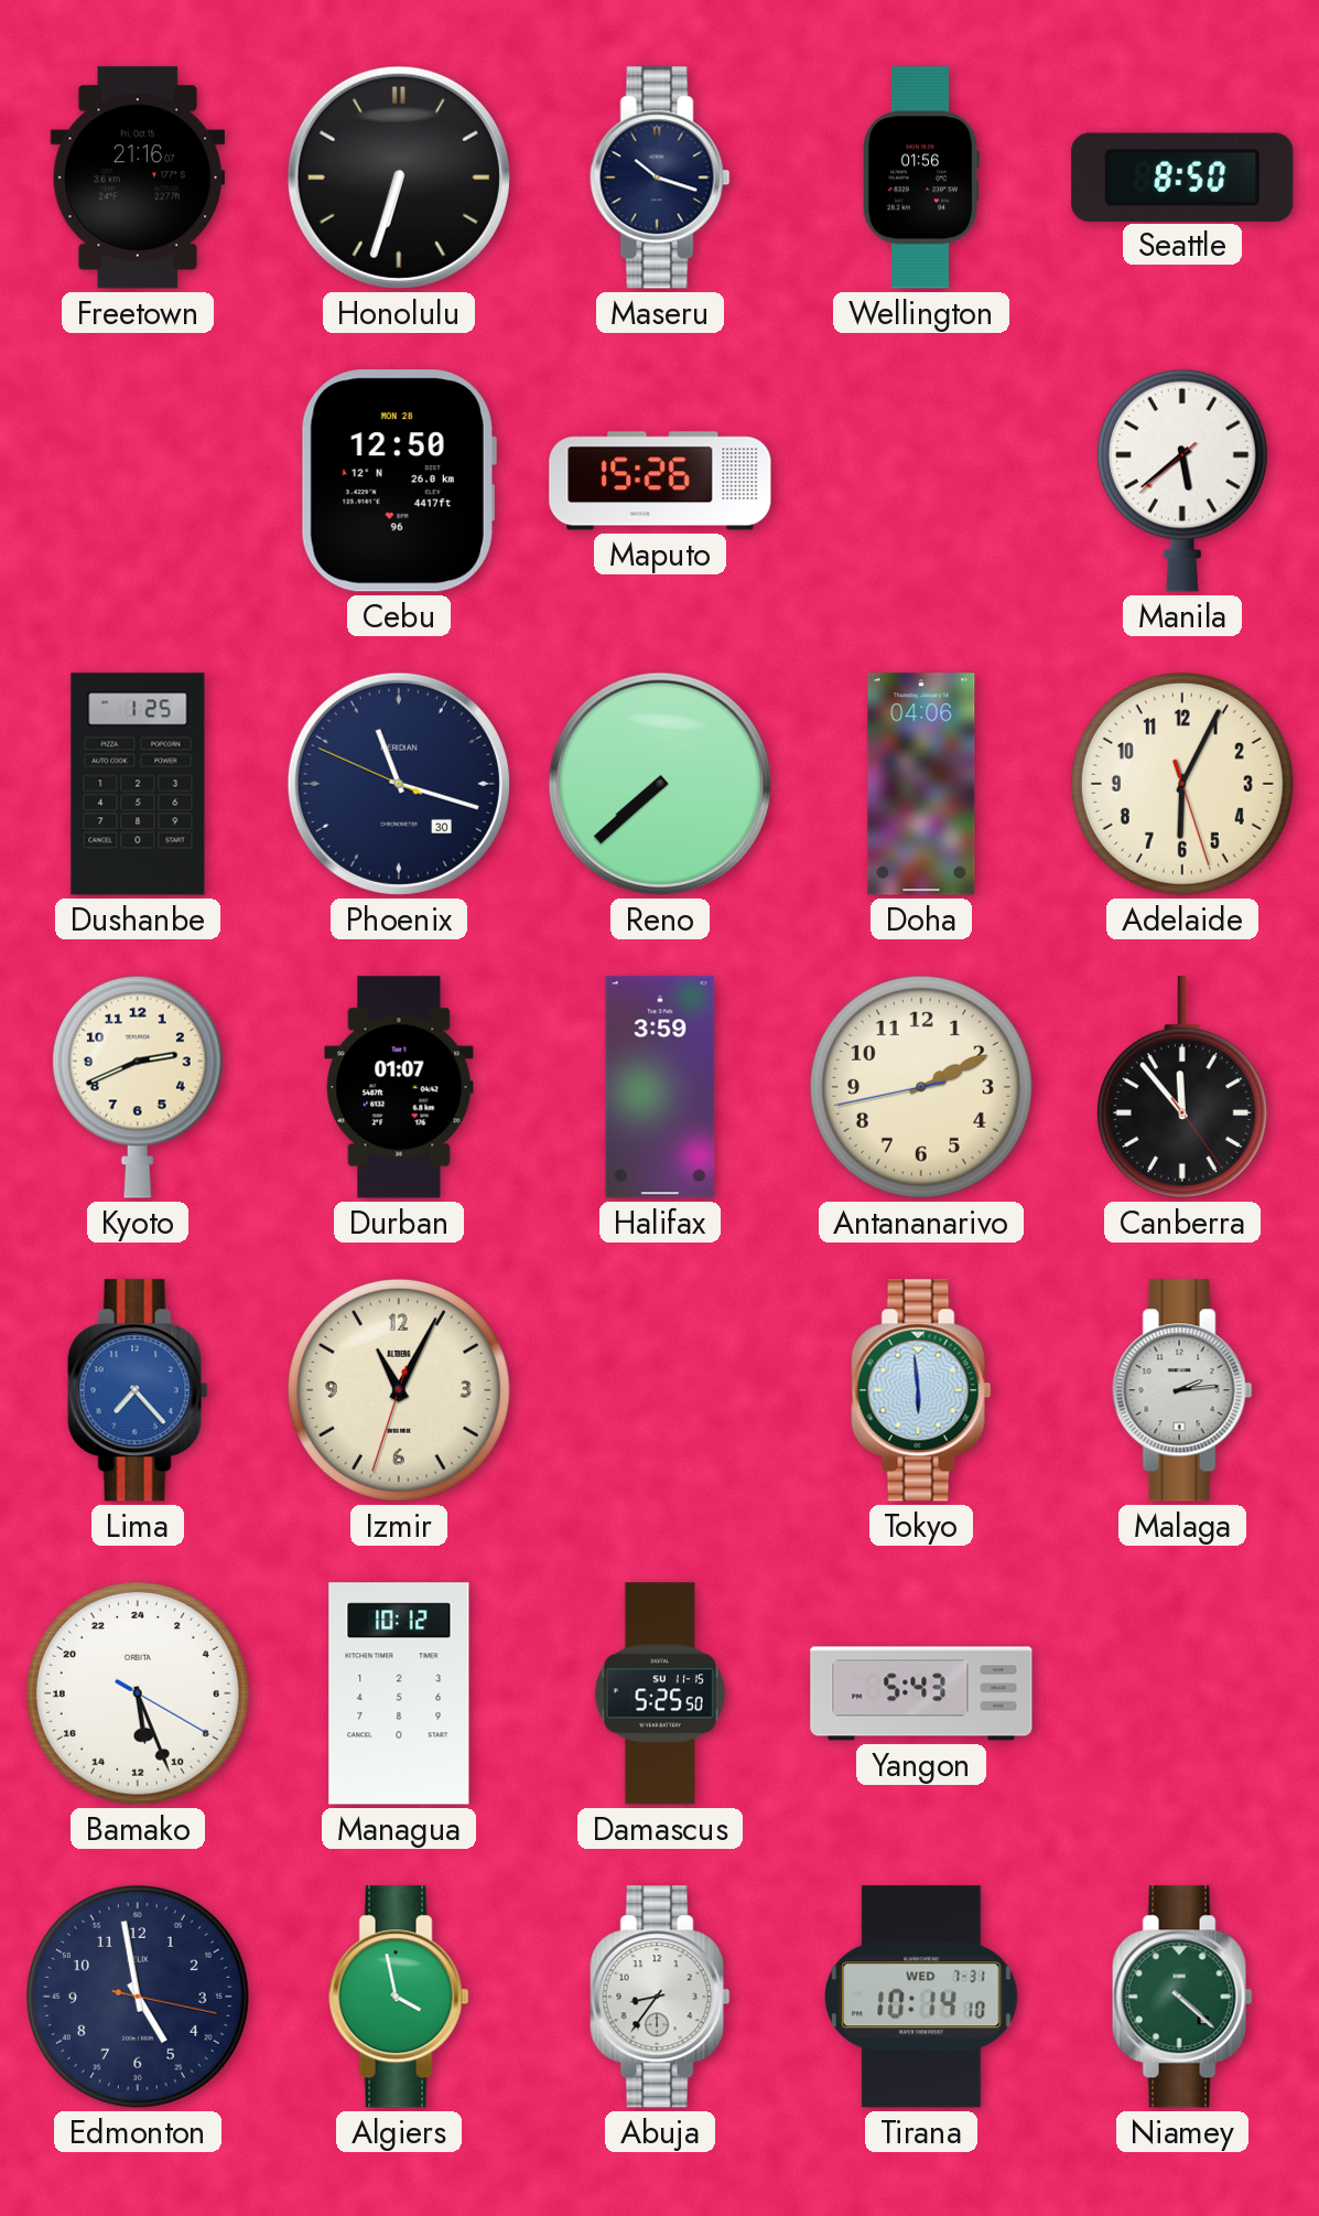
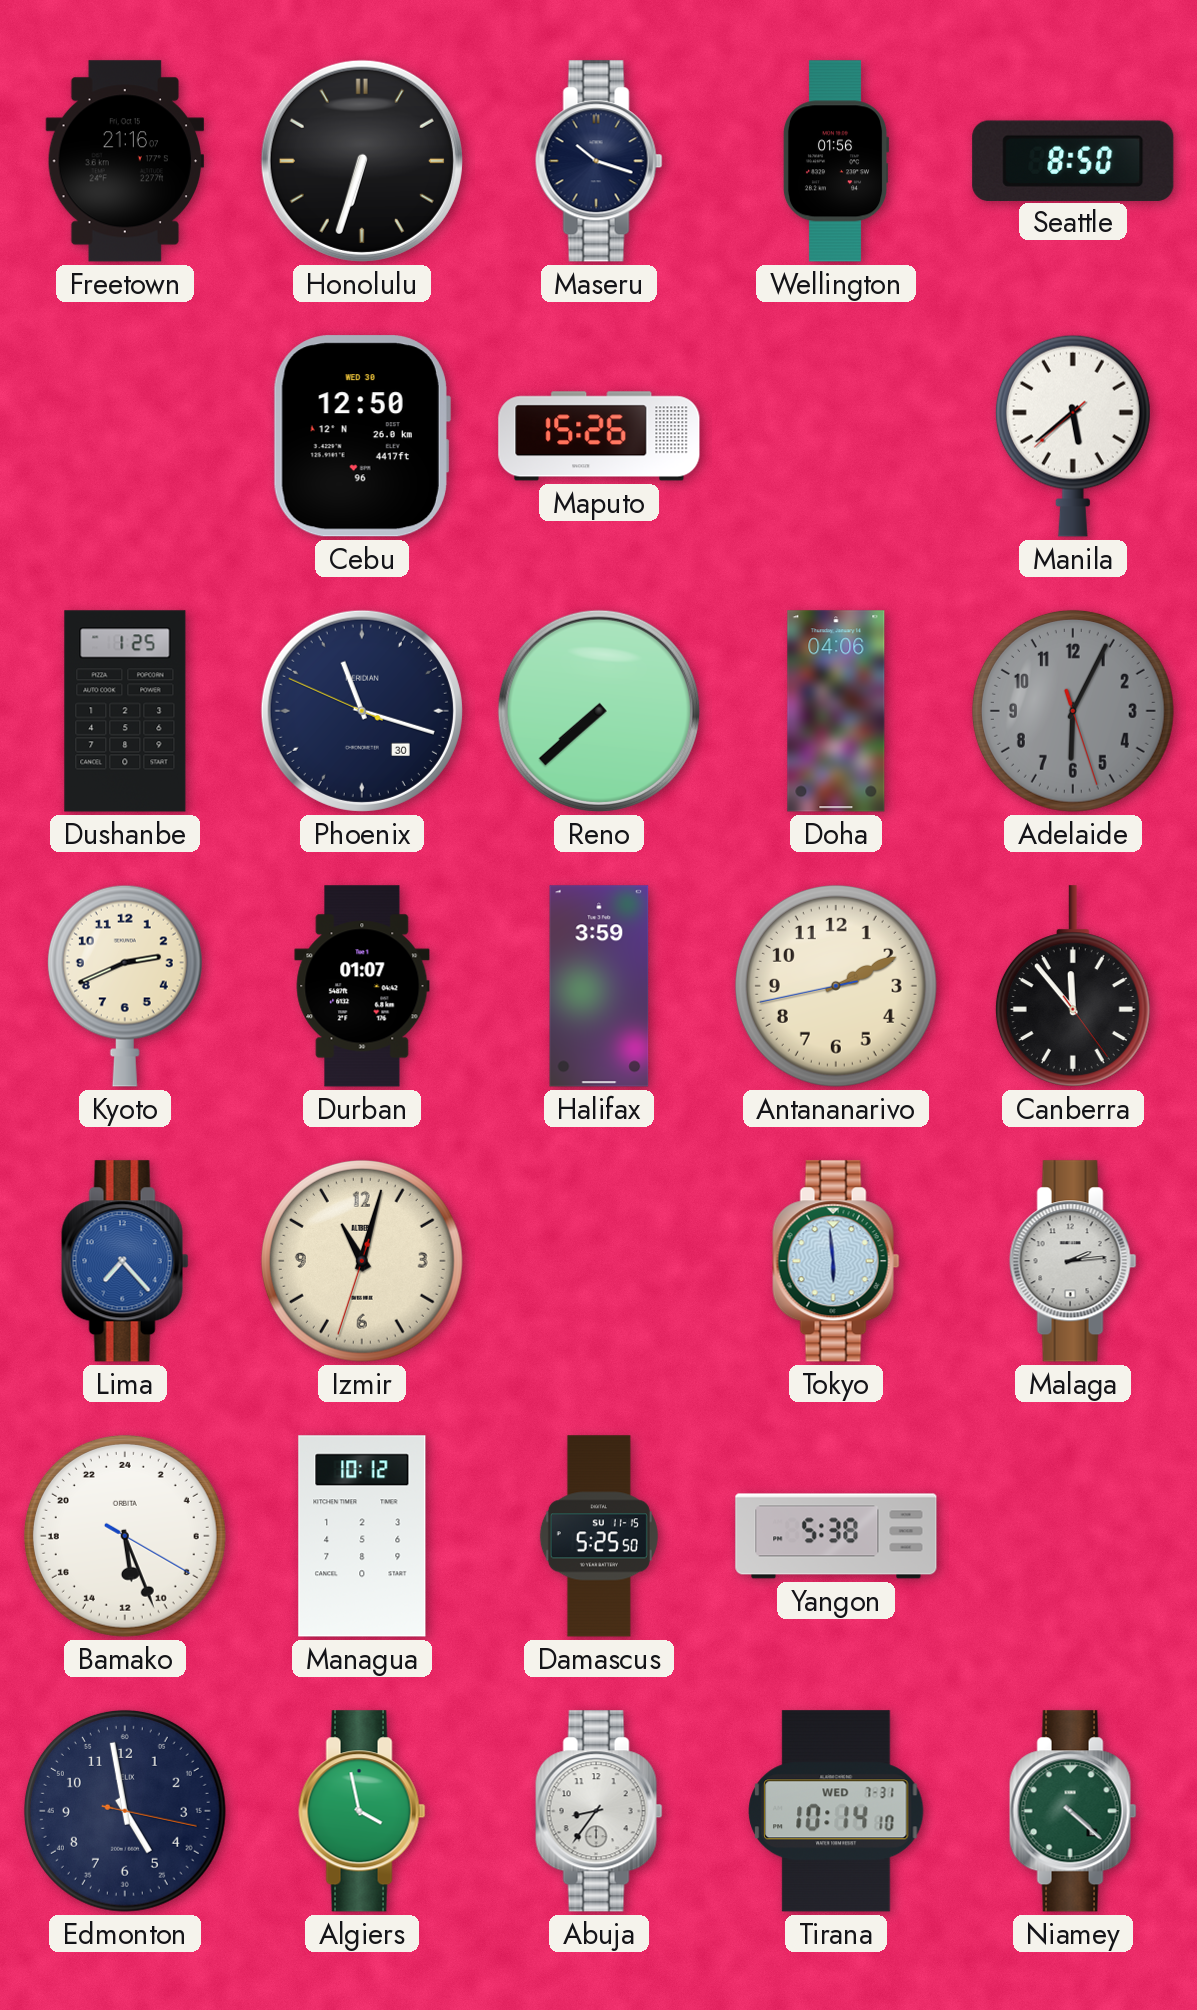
Cebu date: MON 28 -> WED 30
Adelaide dial: cream -> grey
Izmir: 11:04 -> 11:02
Yangon: 5:43 -> 5:38
